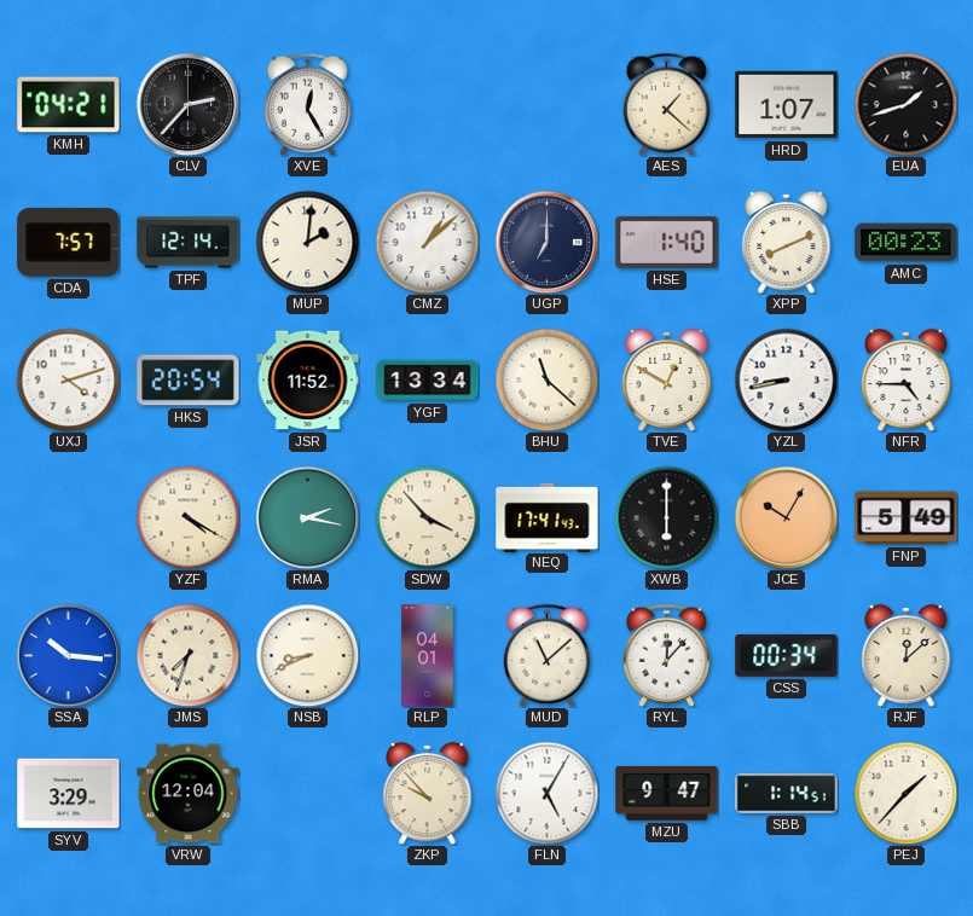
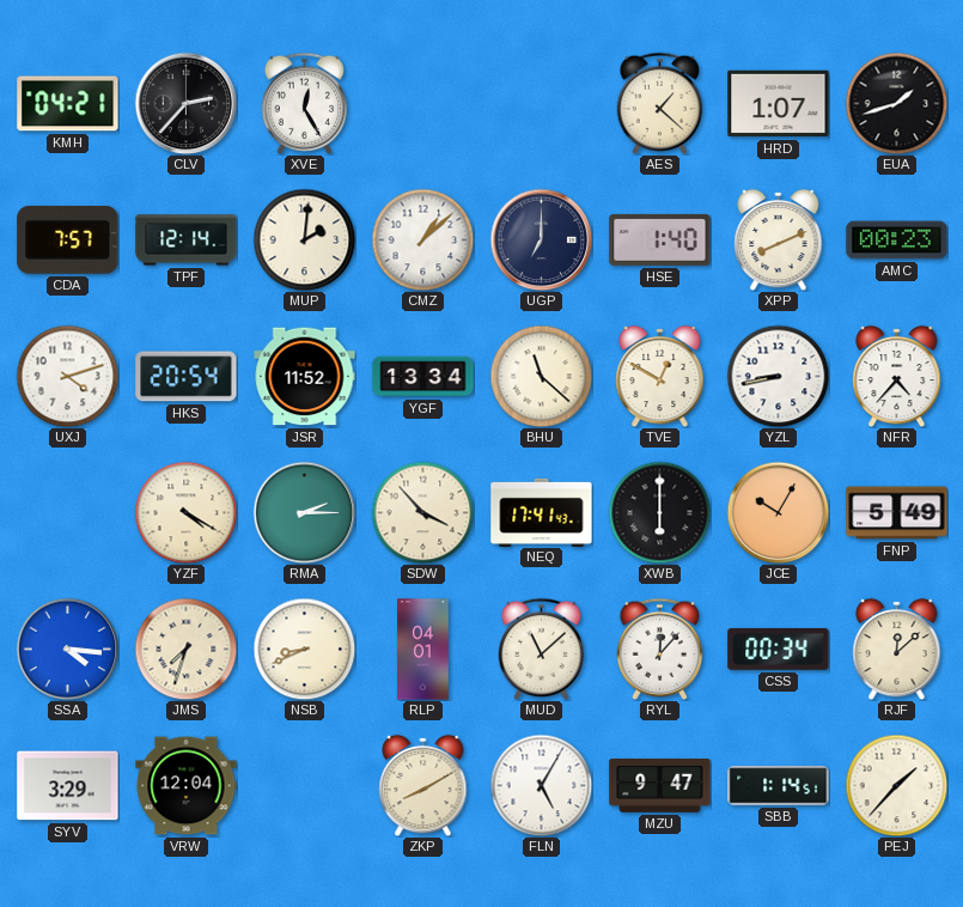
NFR: 4:45 -> 4:37
RMA: 2:17 -> 2:15
SSA: 10:16 -> 4:16
ZKP: 9:53 -> 8:10
